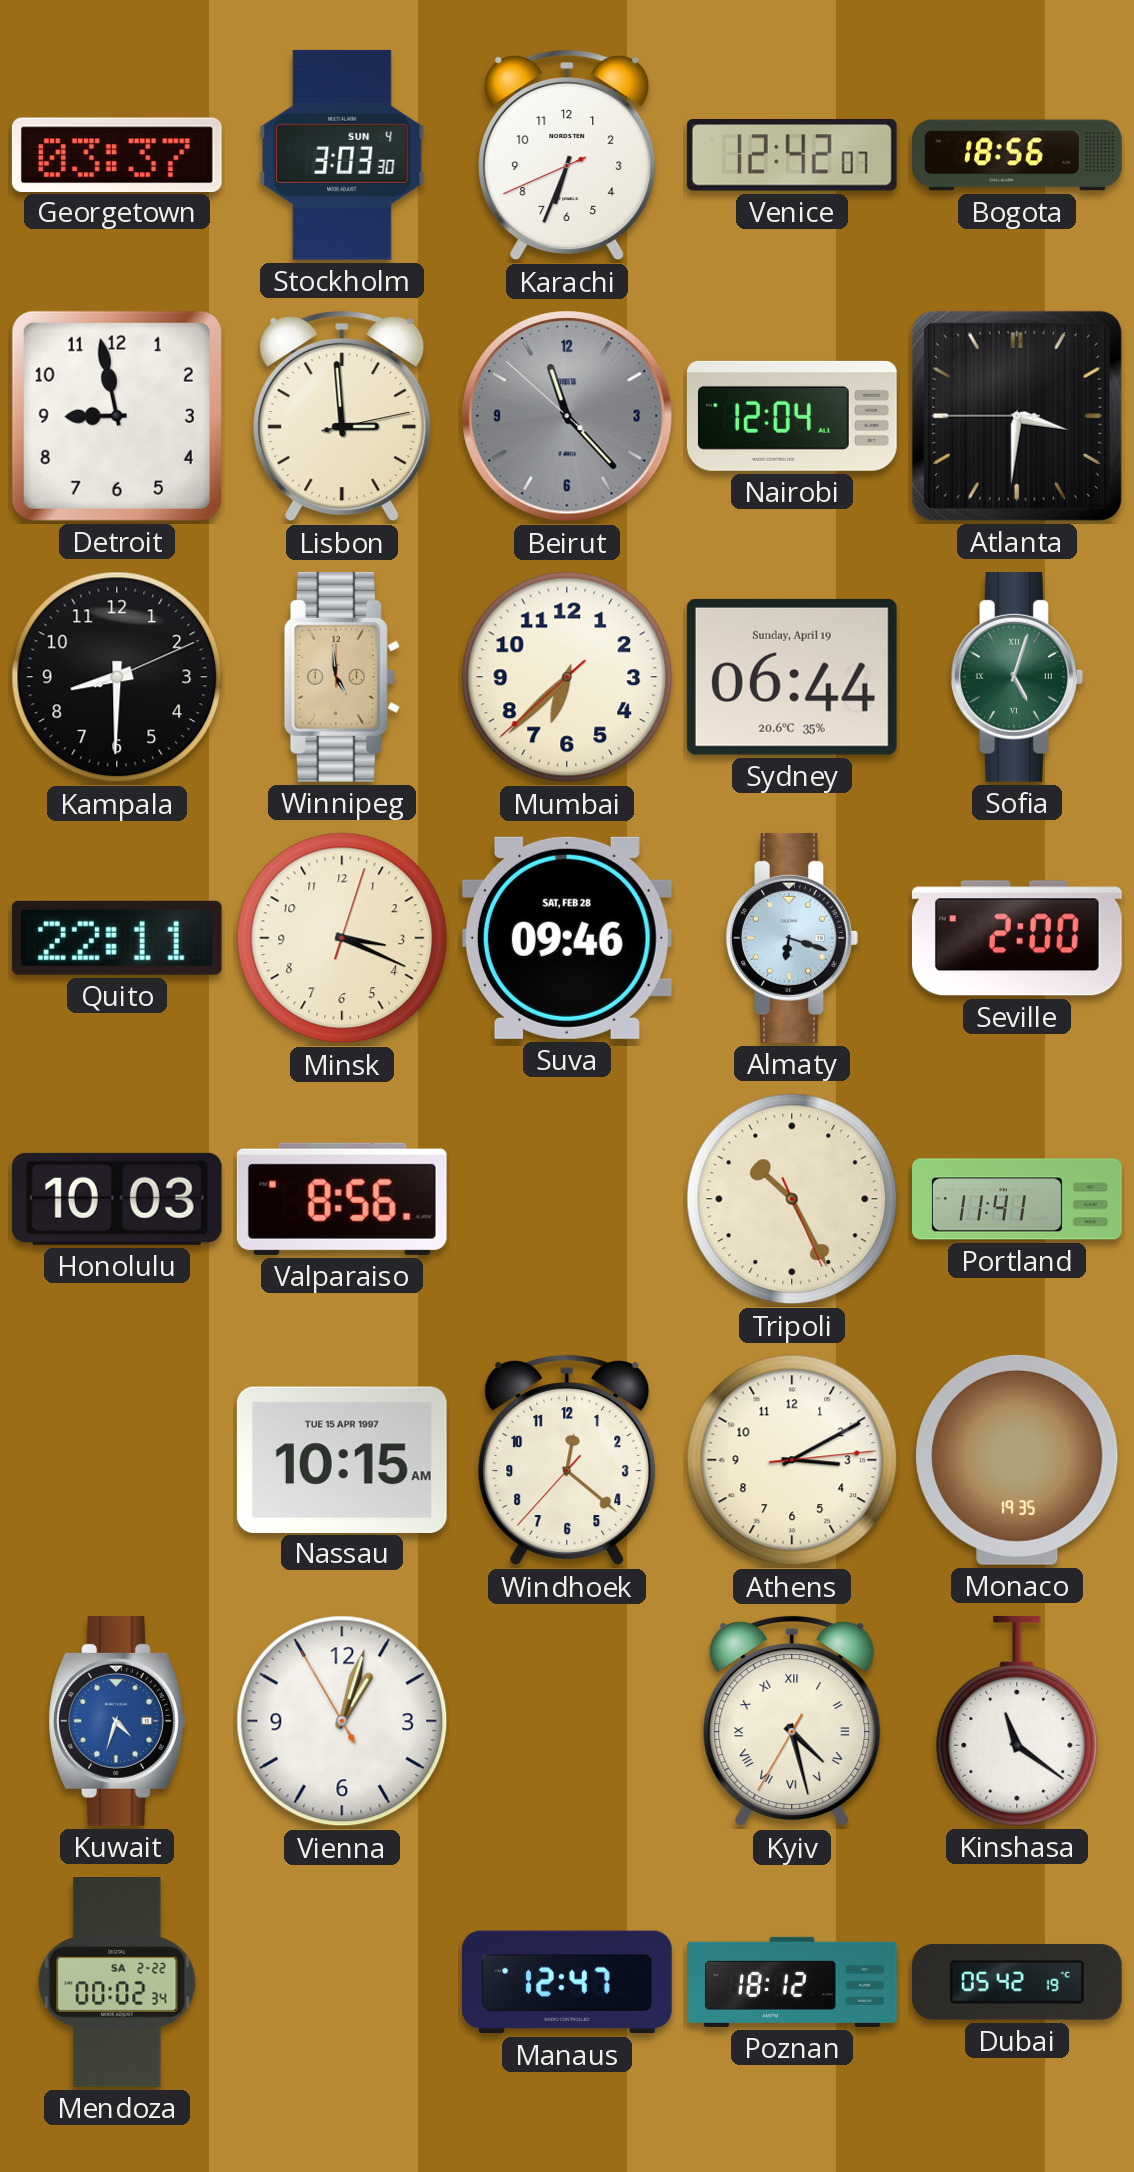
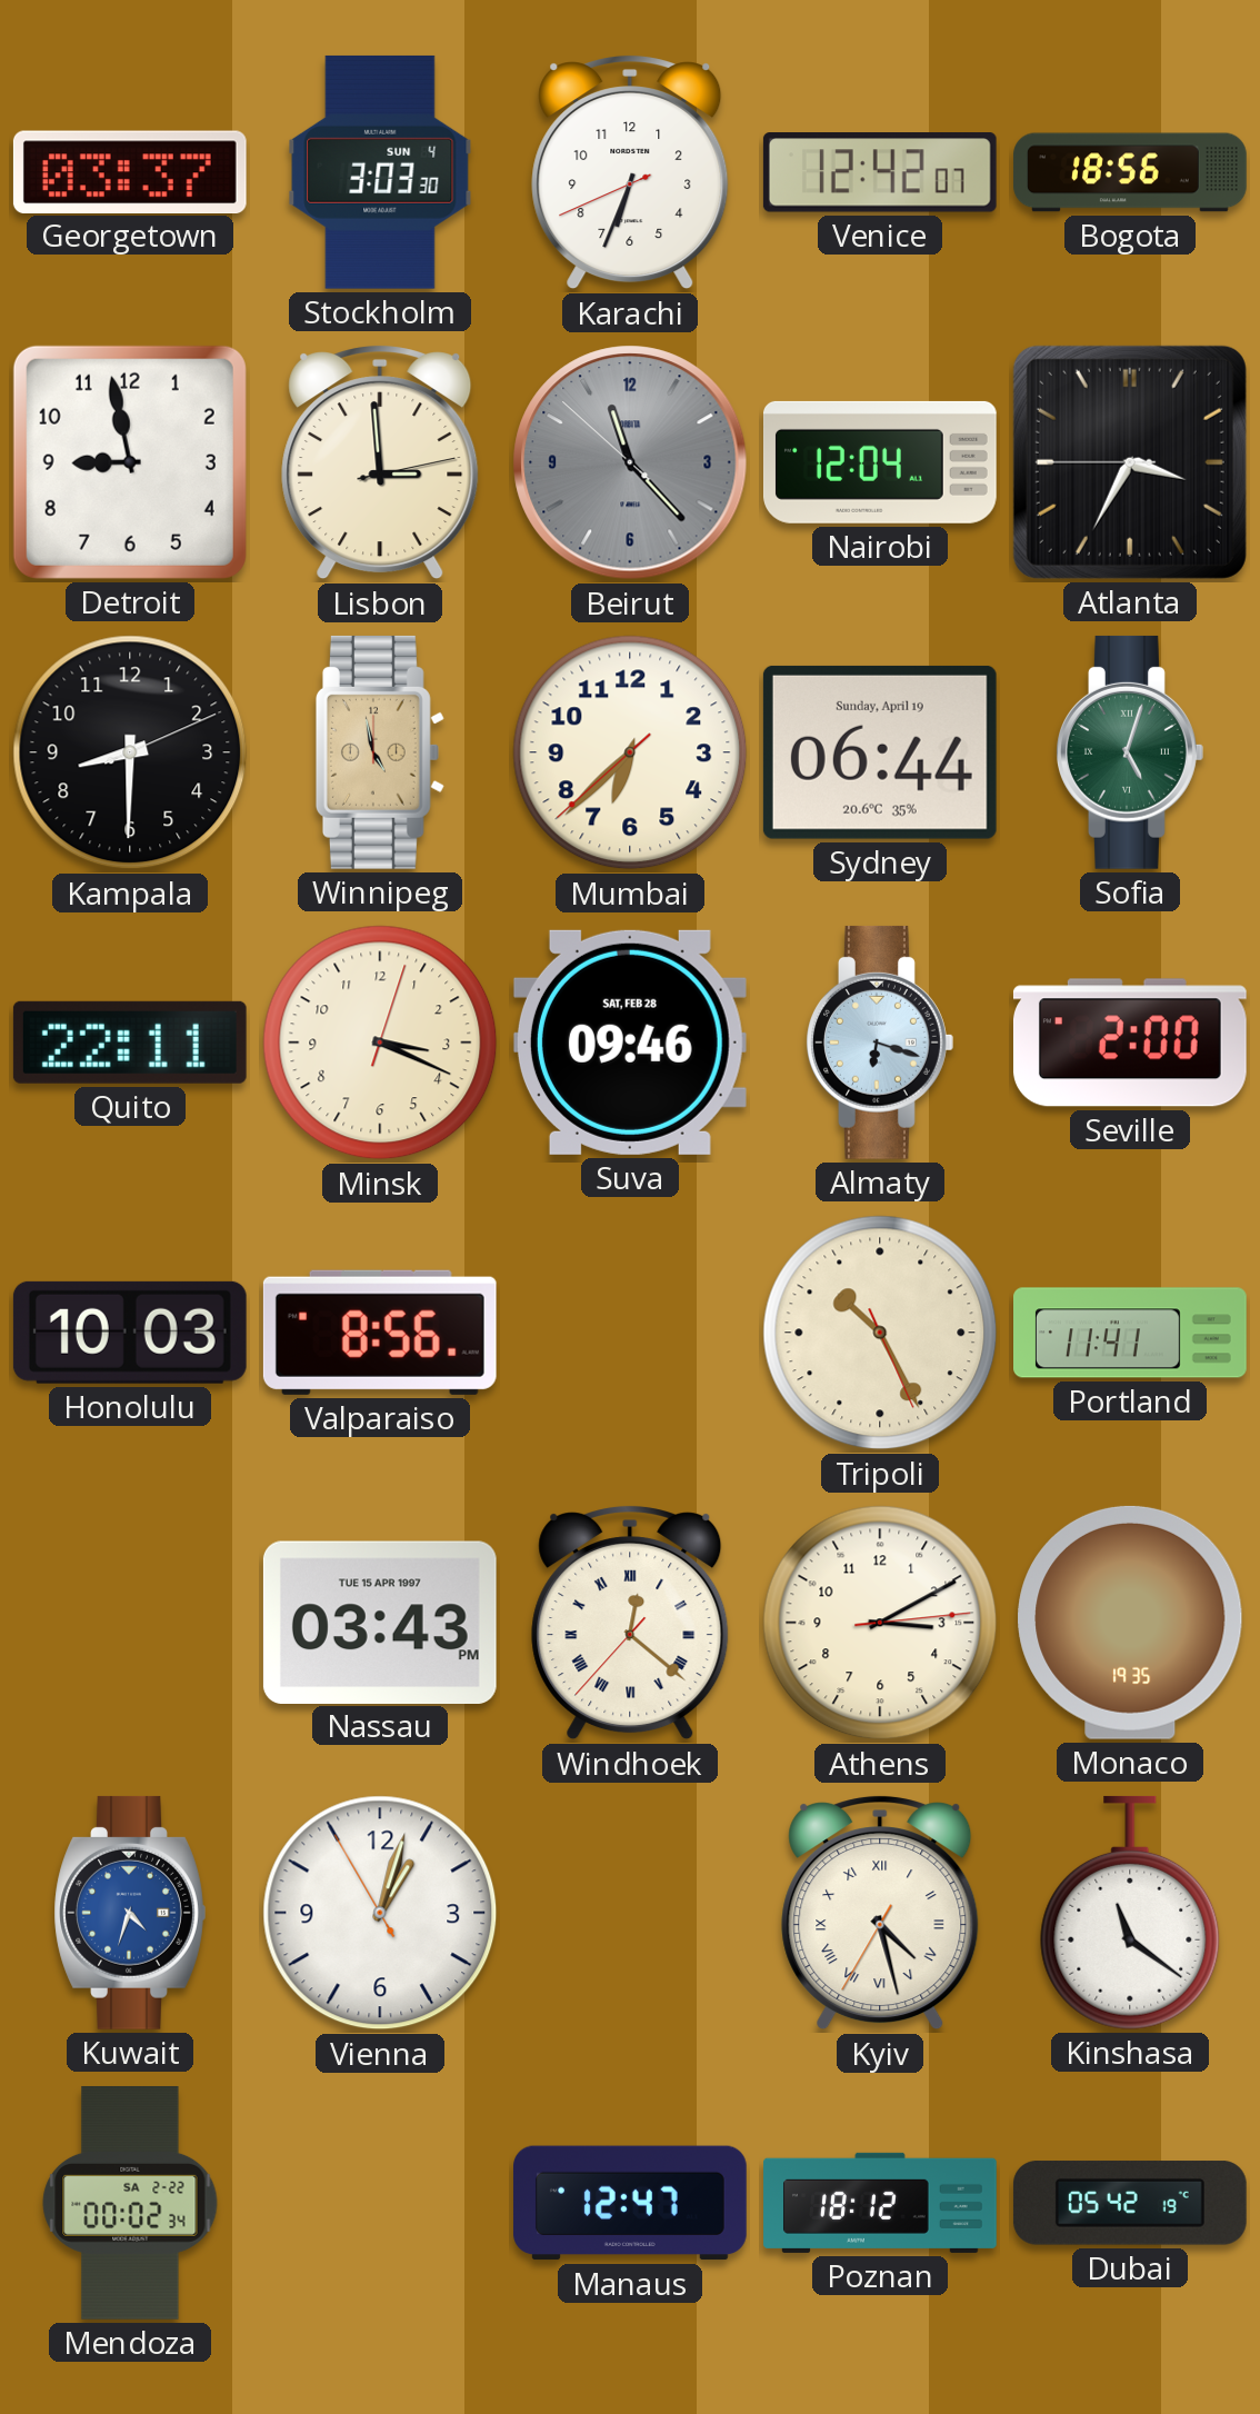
Atlanta: 3:30 -> 3:34
Winnipeg: 4:59 -> 4:58
Nassau: 10:15 -> 03:43
Windhoek numerals: Arabic -> Roman
